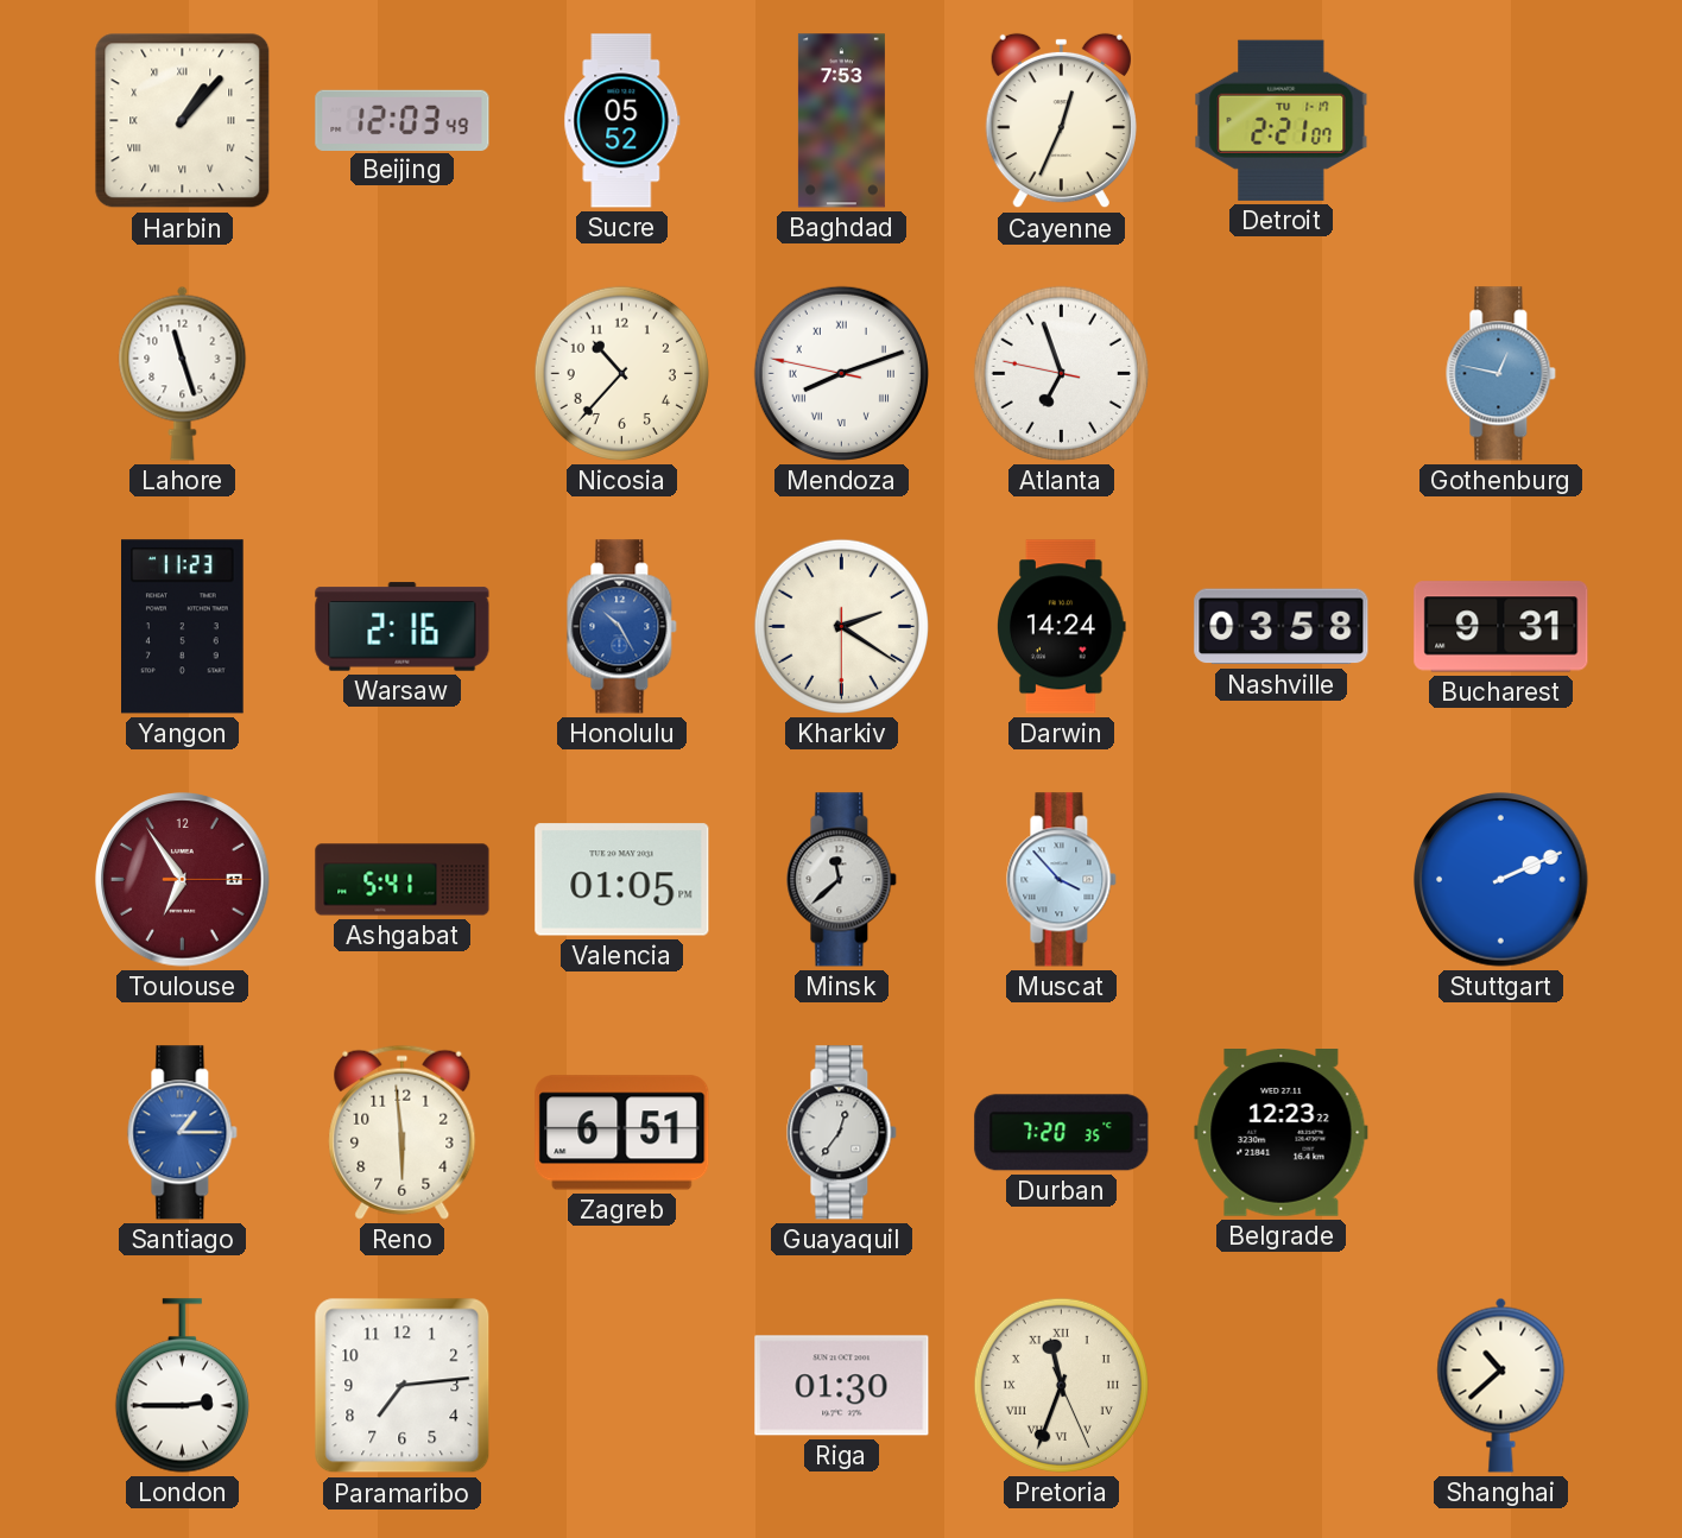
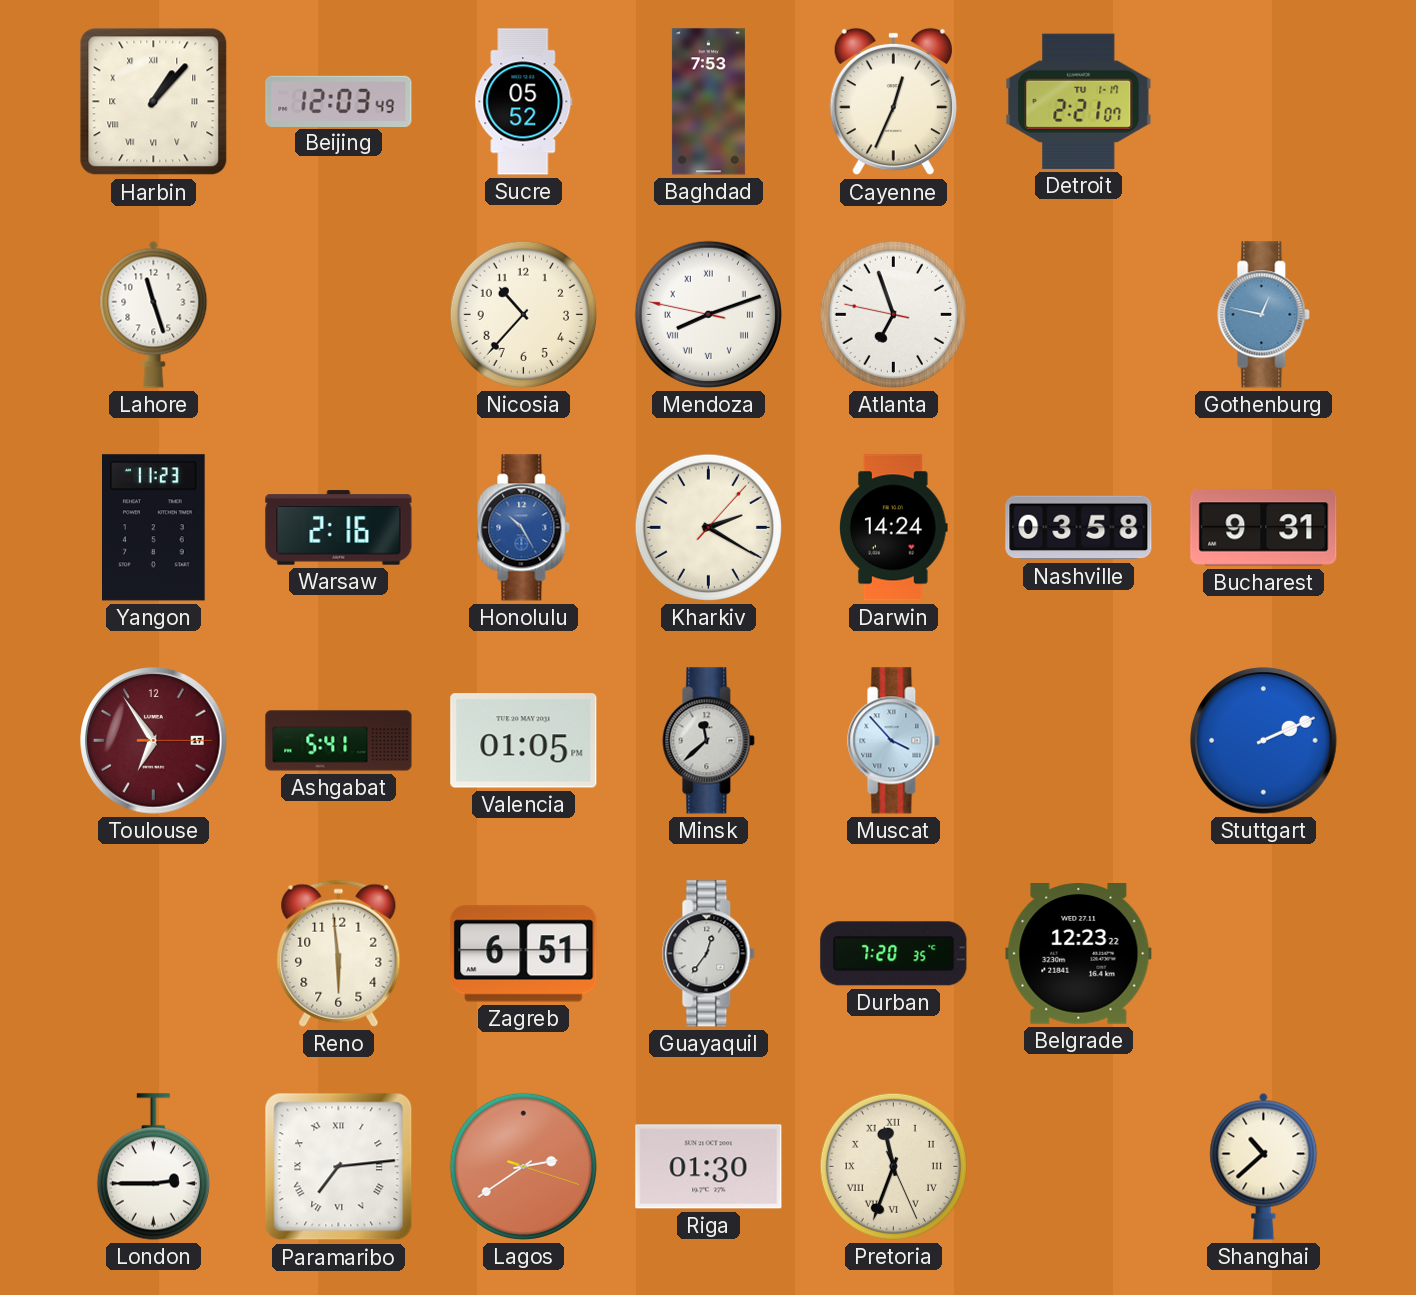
Kharkiv: 2:20:30 -> 2:20:07
Santiago: 1:15 -> none
Paramaribo numerals: Arabic -> Roman
Lagos: none -> 2:39
